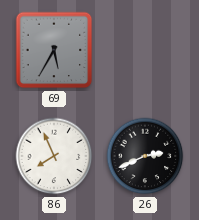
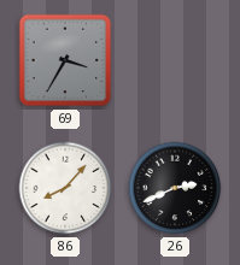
69: 5:35 -> 3:35
86: 7:56 -> 8:07
